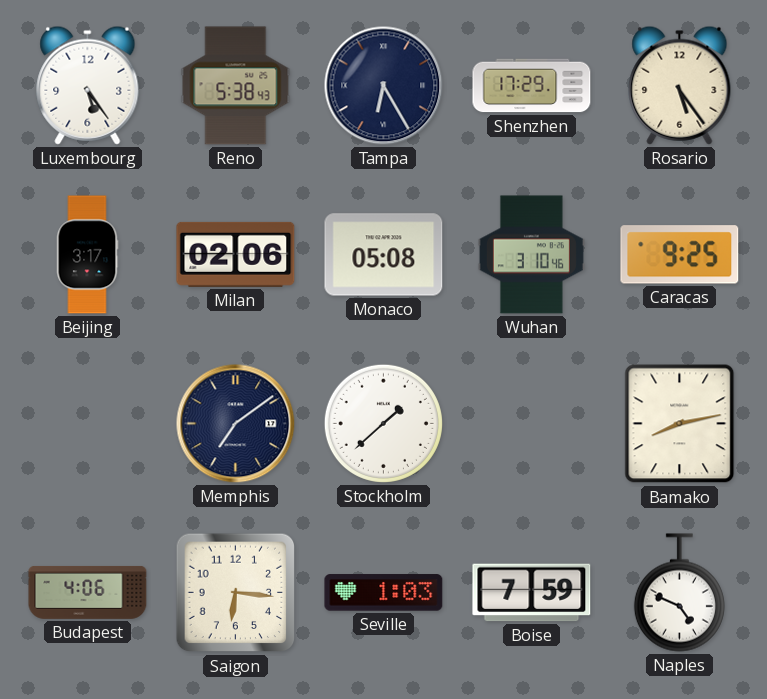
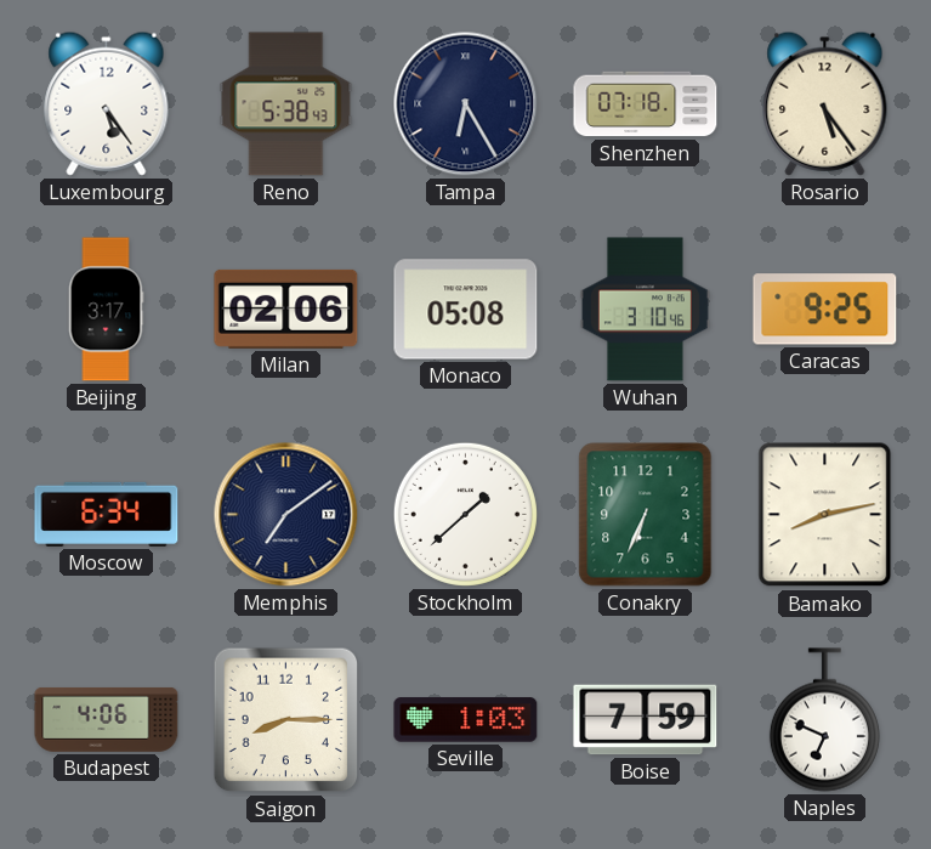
Shenzhen: 17:29 -> 07:18
Moscow: none -> 6:34
Conakry: none -> 6:34
Saigon: 6:16 -> 8:15
Naples: 4:49 -> 6:49
